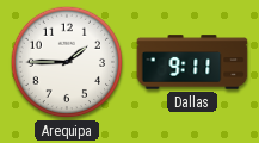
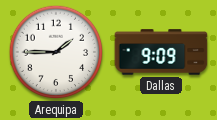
Dallas: 9:11 -> 9:09
